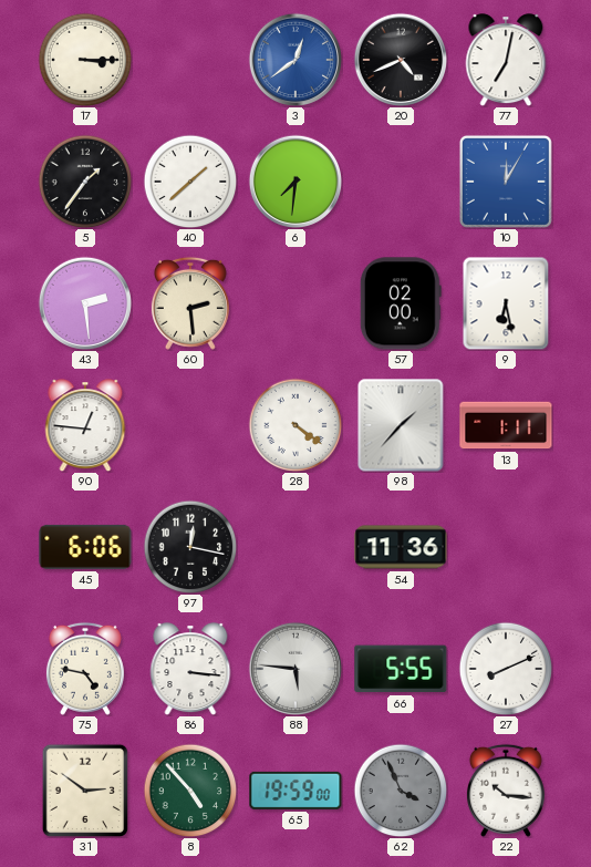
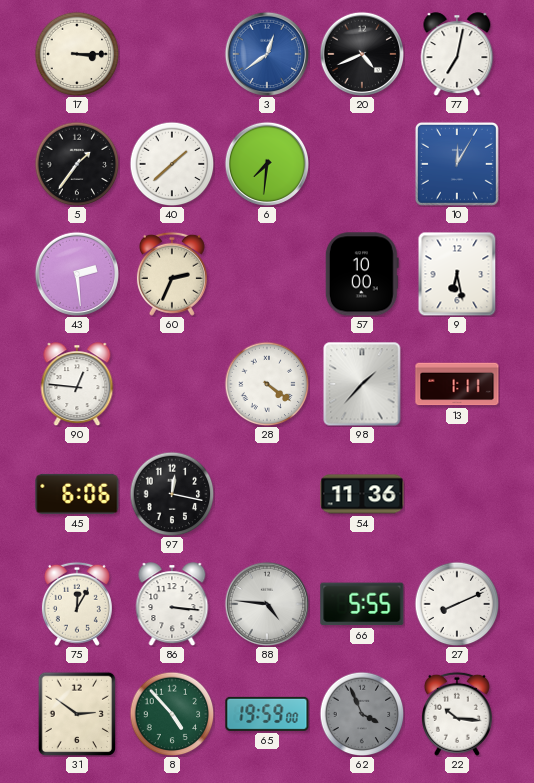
60: 2:29 -> 2:34
57: 02:00 -> 10:00
75: 4:47 -> 12:05
88: 5:46 -> 4:46
